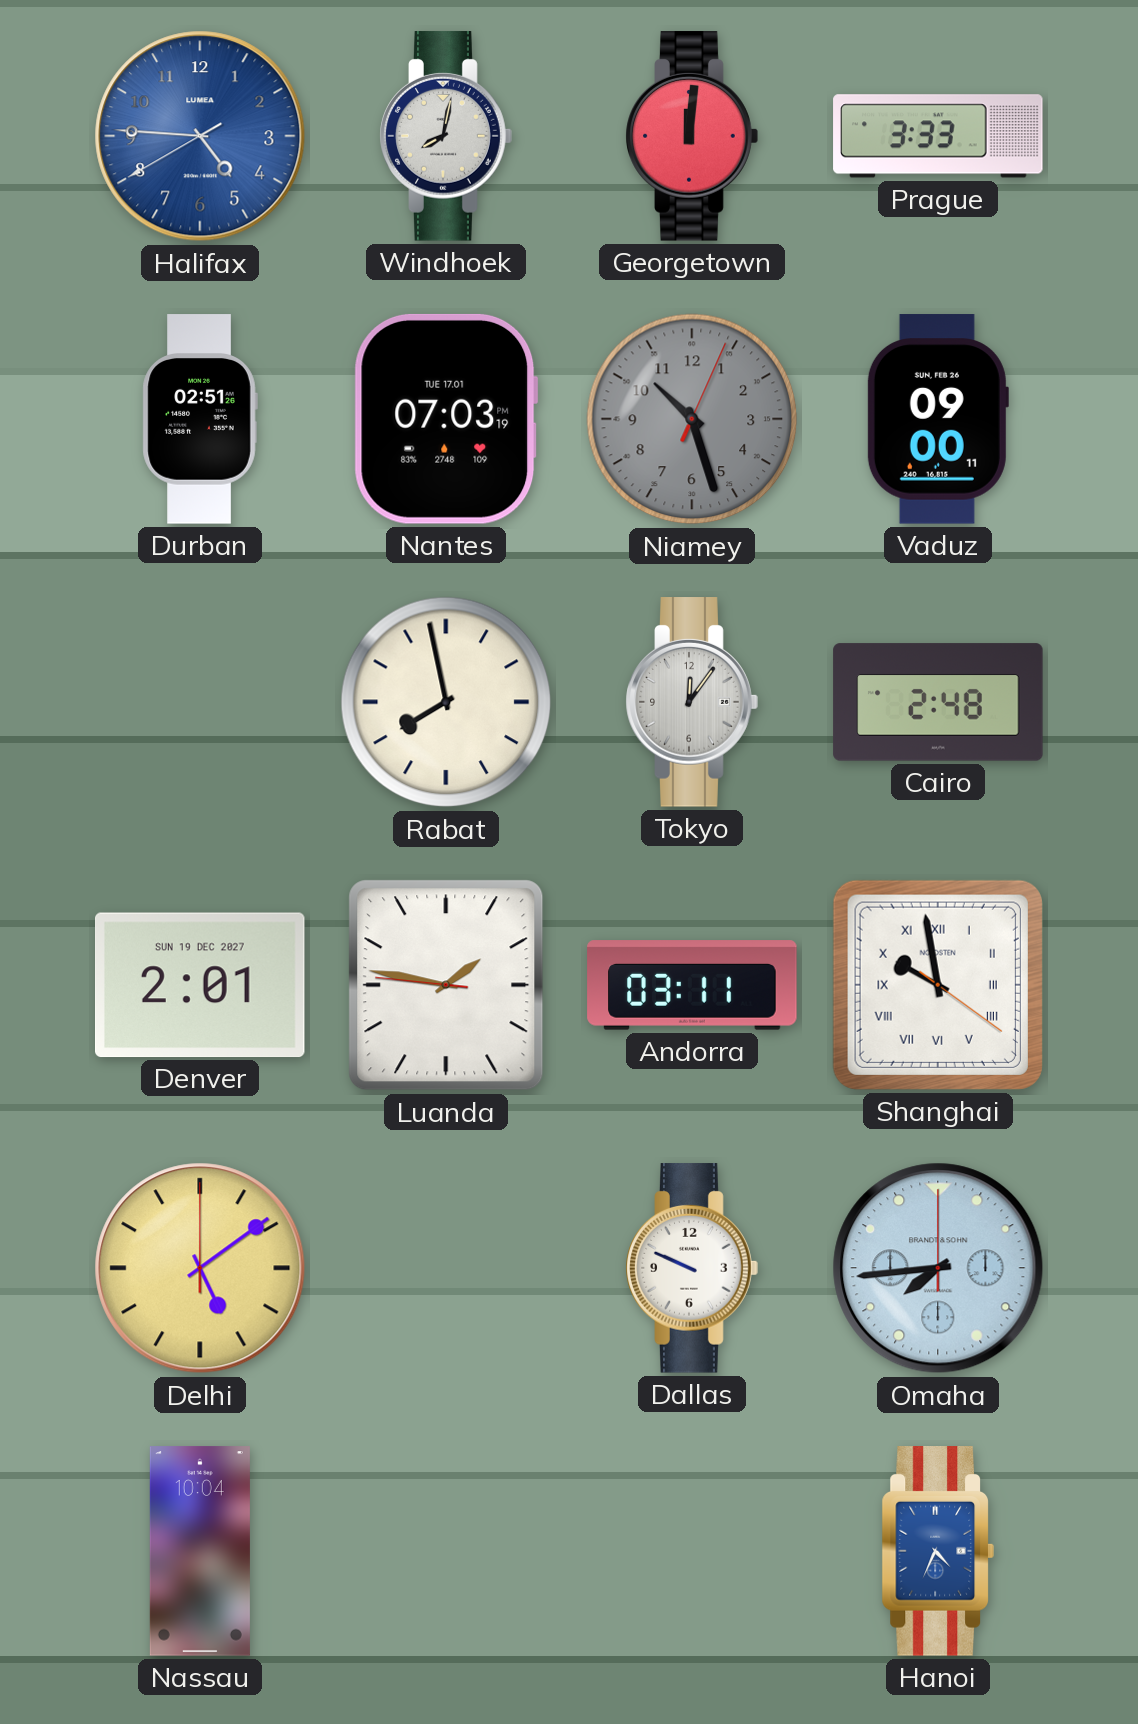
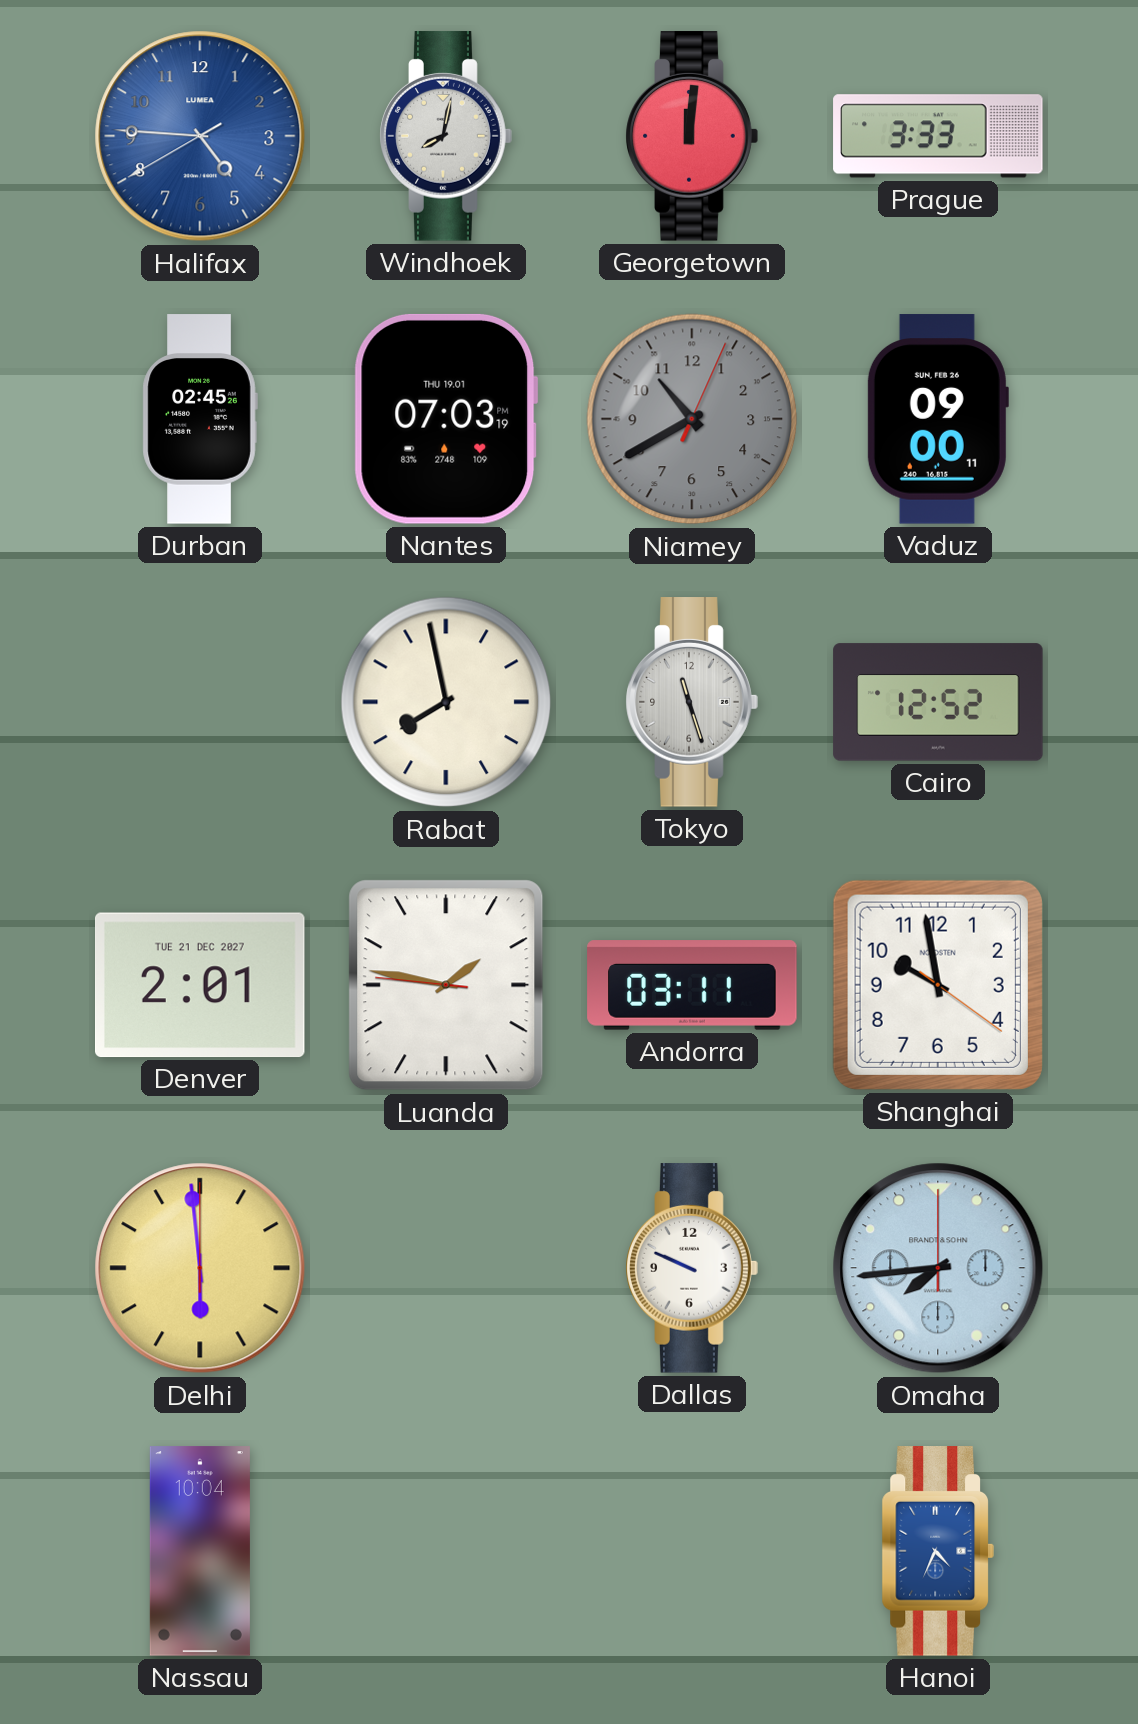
Durban: 02:51 -> 02:45
Nantes date: TUE 17.01 -> THU 19.01
Niamey: 10:27 -> 10:40
Tokyo: 12:06 -> 11:27
Cairo: 2:48 -> 12:52
Denver date: SUN 19 DEC 2027 -> TUE 21 DEC 2027
Shanghai numerals: Roman -> Arabic
Delhi: 5:09 -> 5:59
